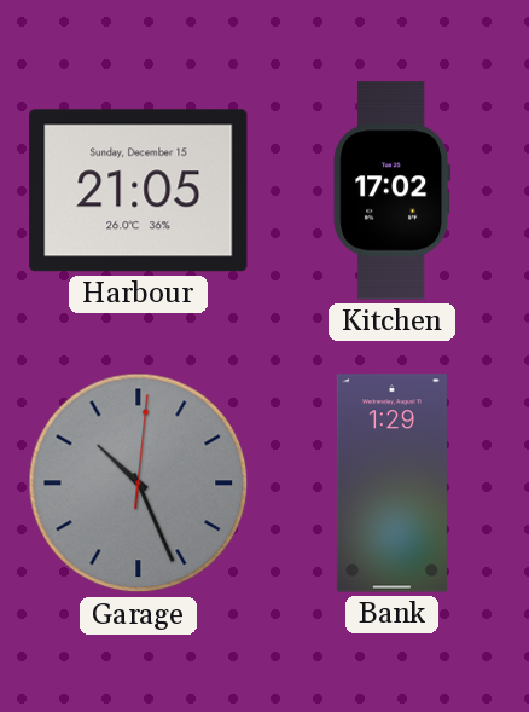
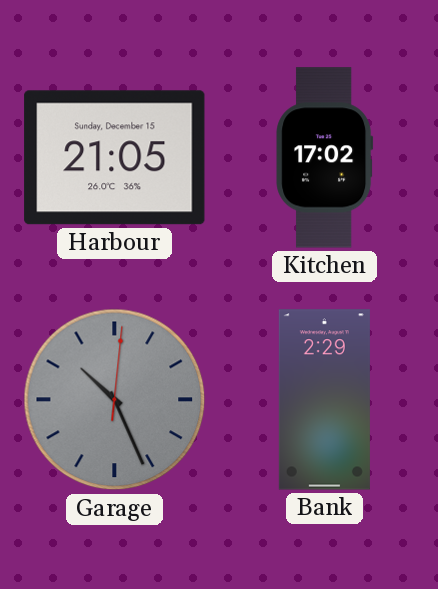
Bank: 1:29 -> 2:29
